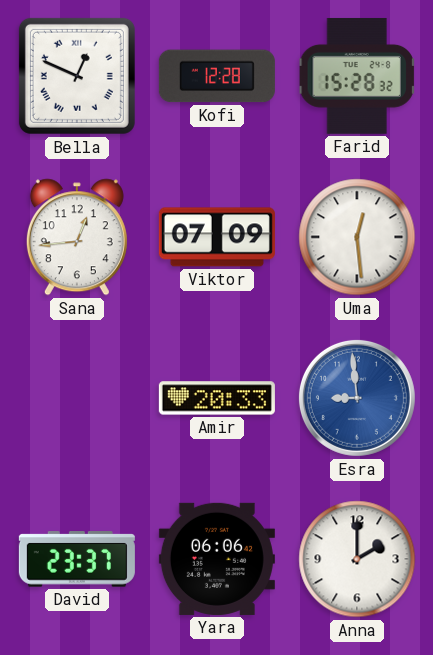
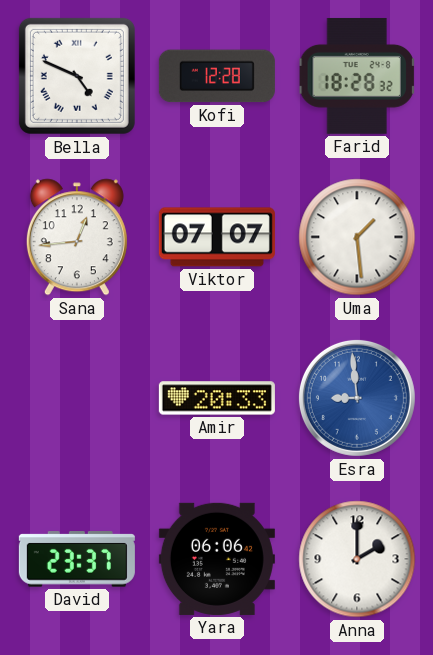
Bella: 12:49 -> 4:49
Farid: 15:28 -> 18:28
Viktor: 07:09 -> 07:07
Uma: 12:29 -> 1:29
